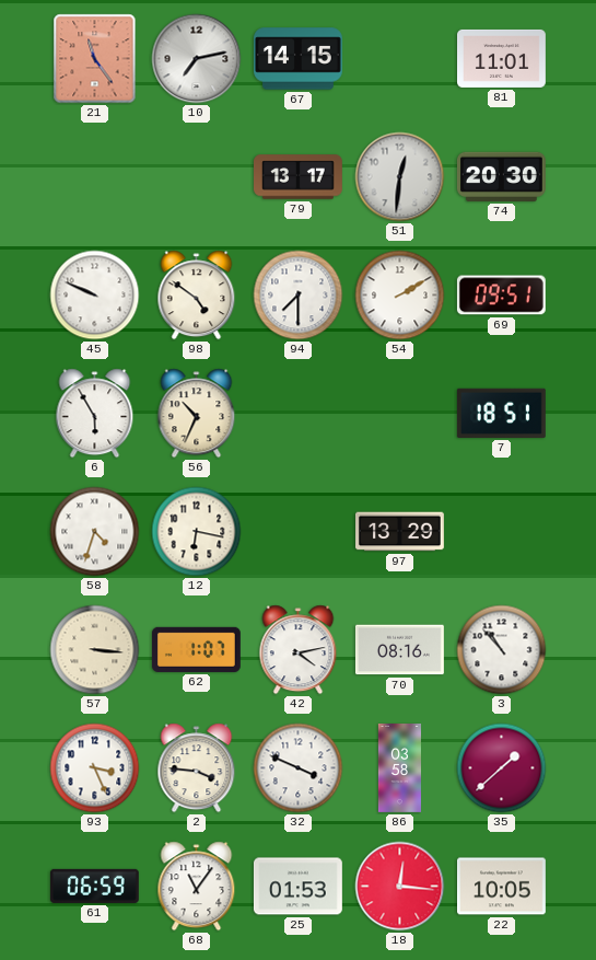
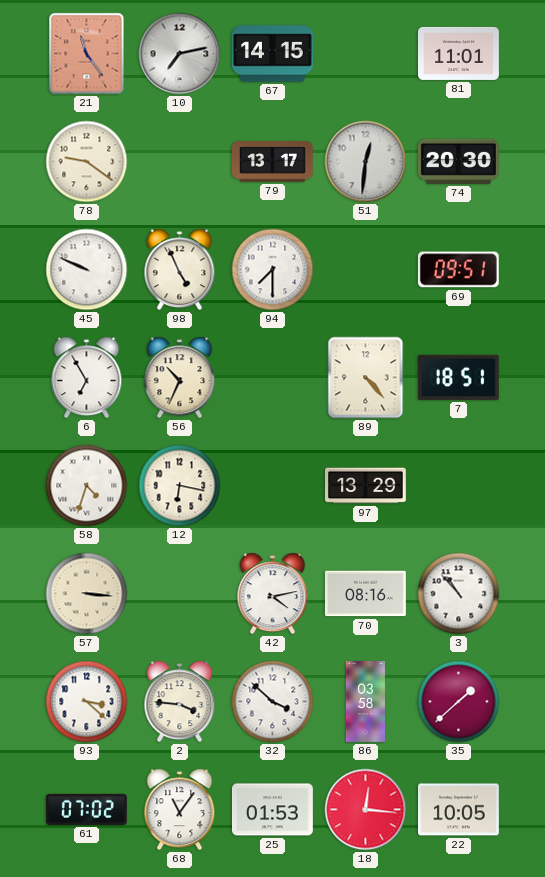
78: none -> 9:21
98: 4:51 -> 4:56
54: 2:10 -> none
6: 5:55 -> 6:55
89: none -> 4:23
62: 1:07 -> none
93: 3:26 -> 3:22
32: 3:49 -> 3:52
61: 06:59 -> 07:02
